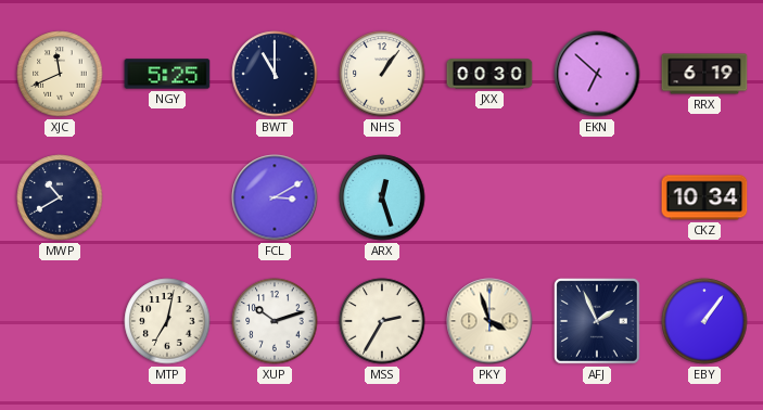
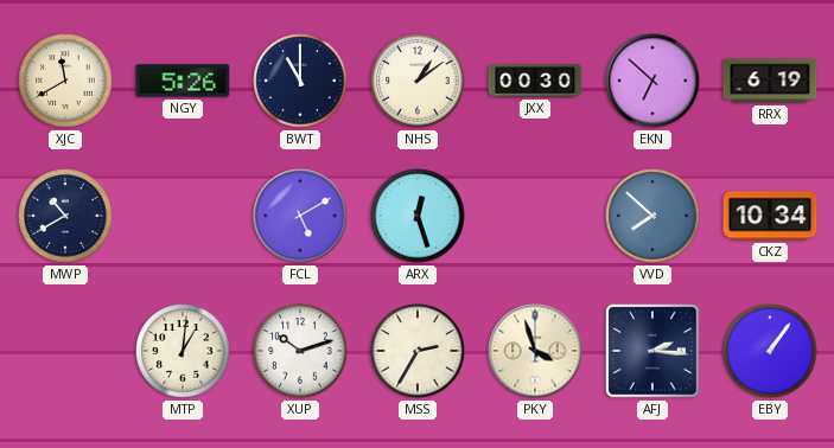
XJC: 11:41 -> 11:40
NGY: 5:25 -> 5:26
NHS: 1:06 -> 1:09
FCL: 3:10 -> 5:10
VVD: none -> 7:52
MTP: 7:02 -> 1:01
AFJ: 1:56 -> 2:16
